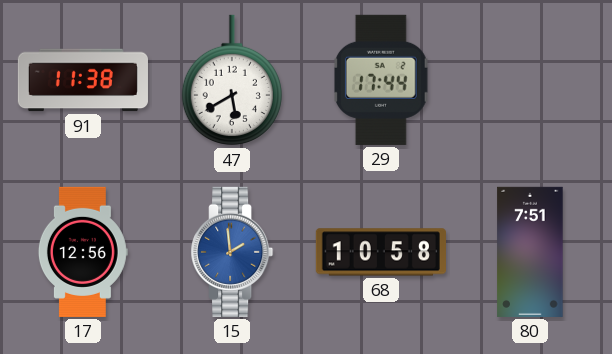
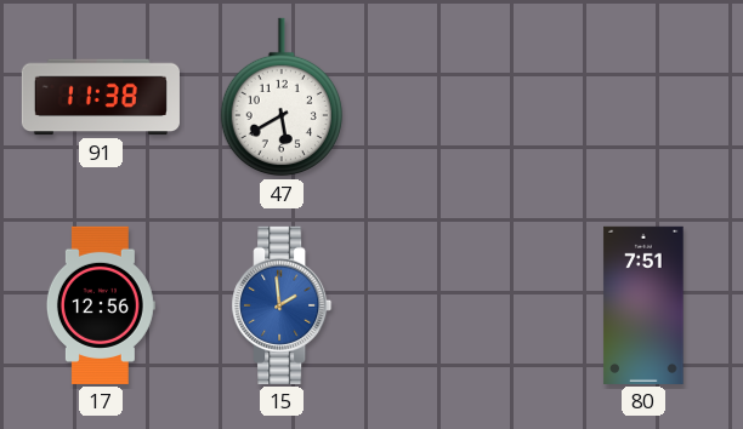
29: 17:44 -> none
68: 10:58 -> none
